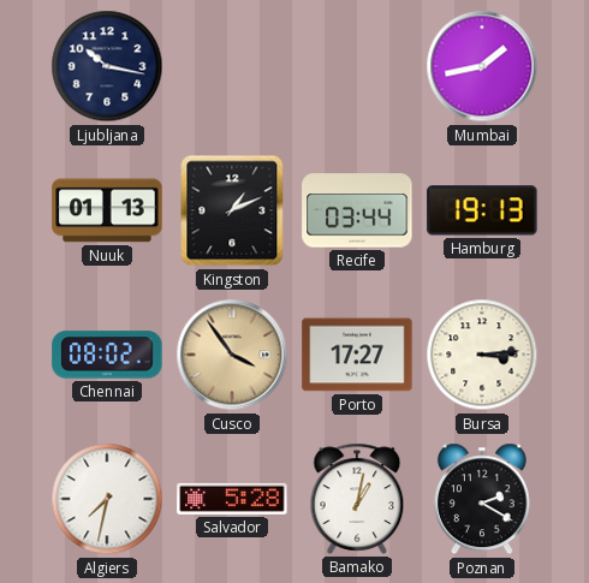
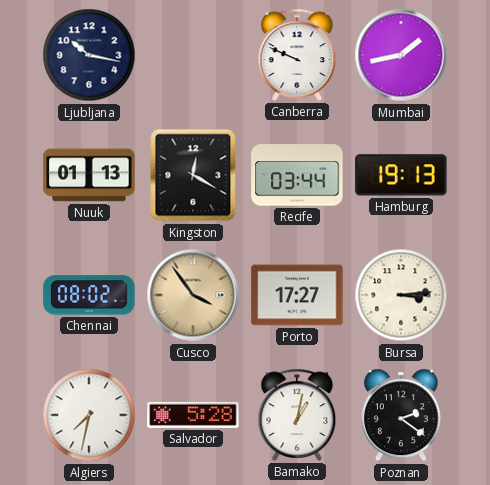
Canberra: none -> 9:49
Kingston: 1:11 -> 12:20
Poznan: 2:20 -> 2:21
